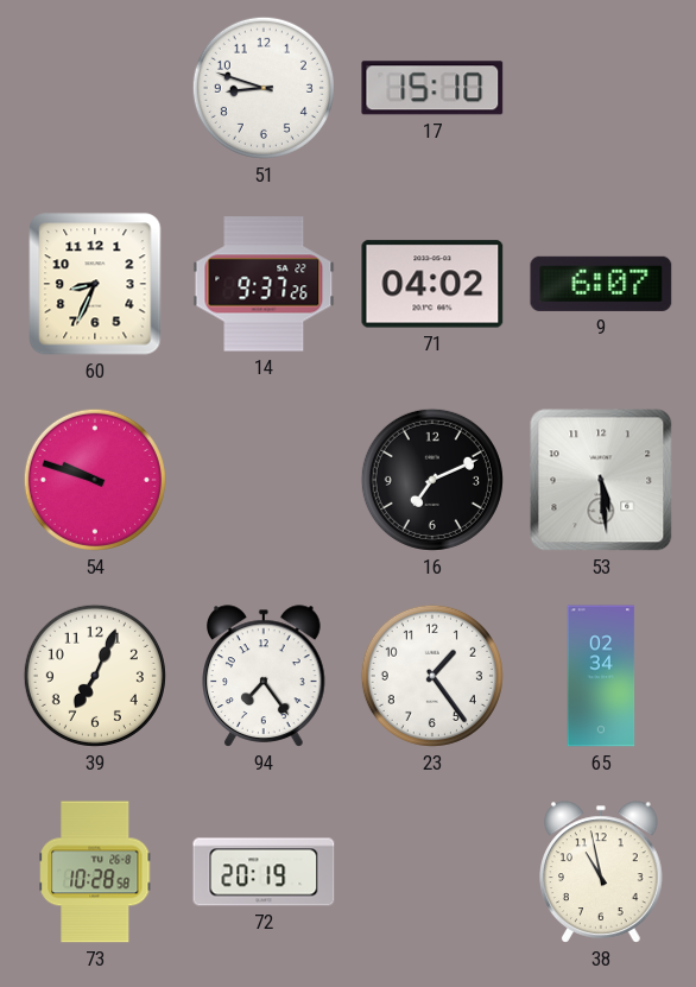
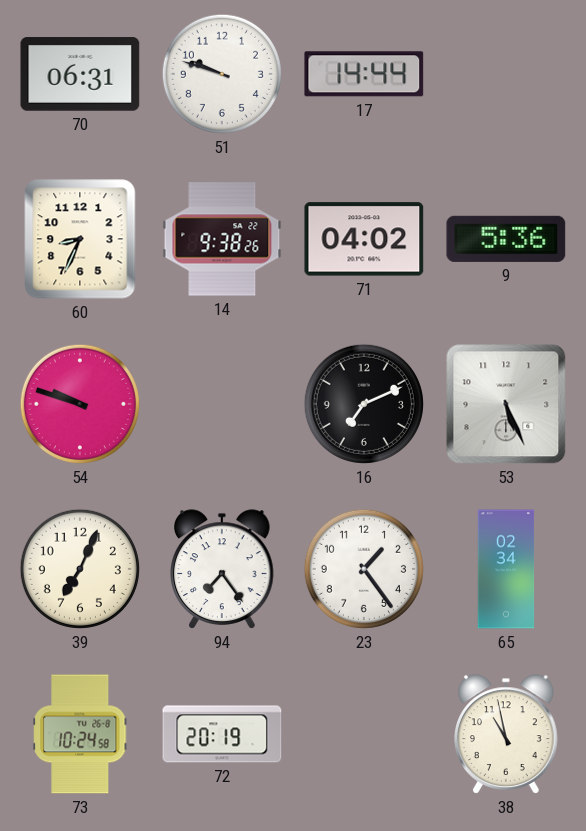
70: none -> 06:31
51: 8:48 -> 9:48
17: 15:10 -> 14:44
14: 9:37 -> 9:38
9: 6:07 -> 5:36
53: 5:29 -> 5:26
73: 10:28 -> 10:24
